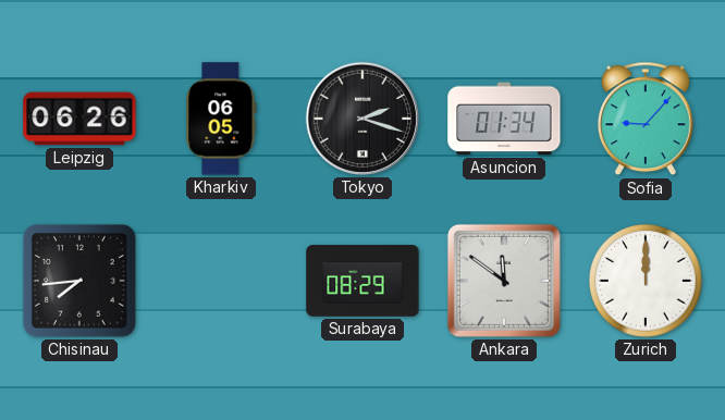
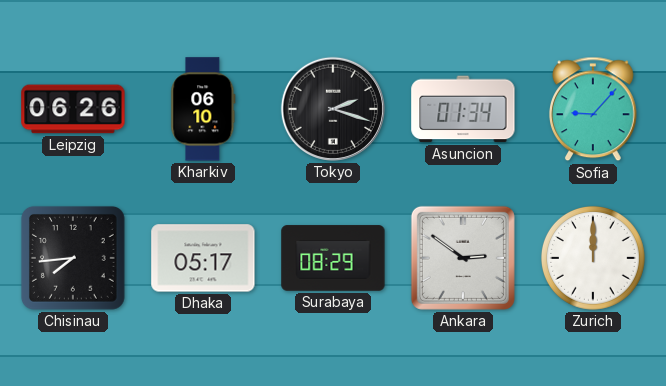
Kharkiv: 06:05 -> 06:10
Dhaka: none -> 05:17
Ankara: 11:51 -> 2:51
